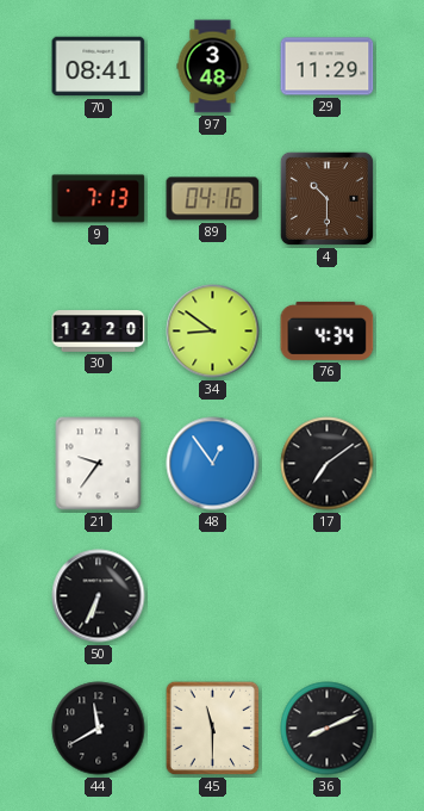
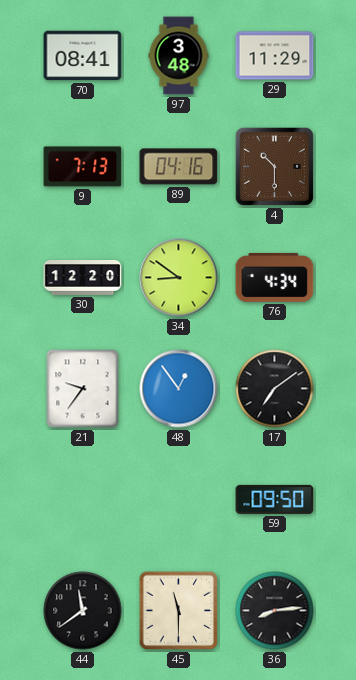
50: 6:34 -> none
59: none -> 09:50
44: 11:40 -> 11:39
36: 8:11 -> 8:14
